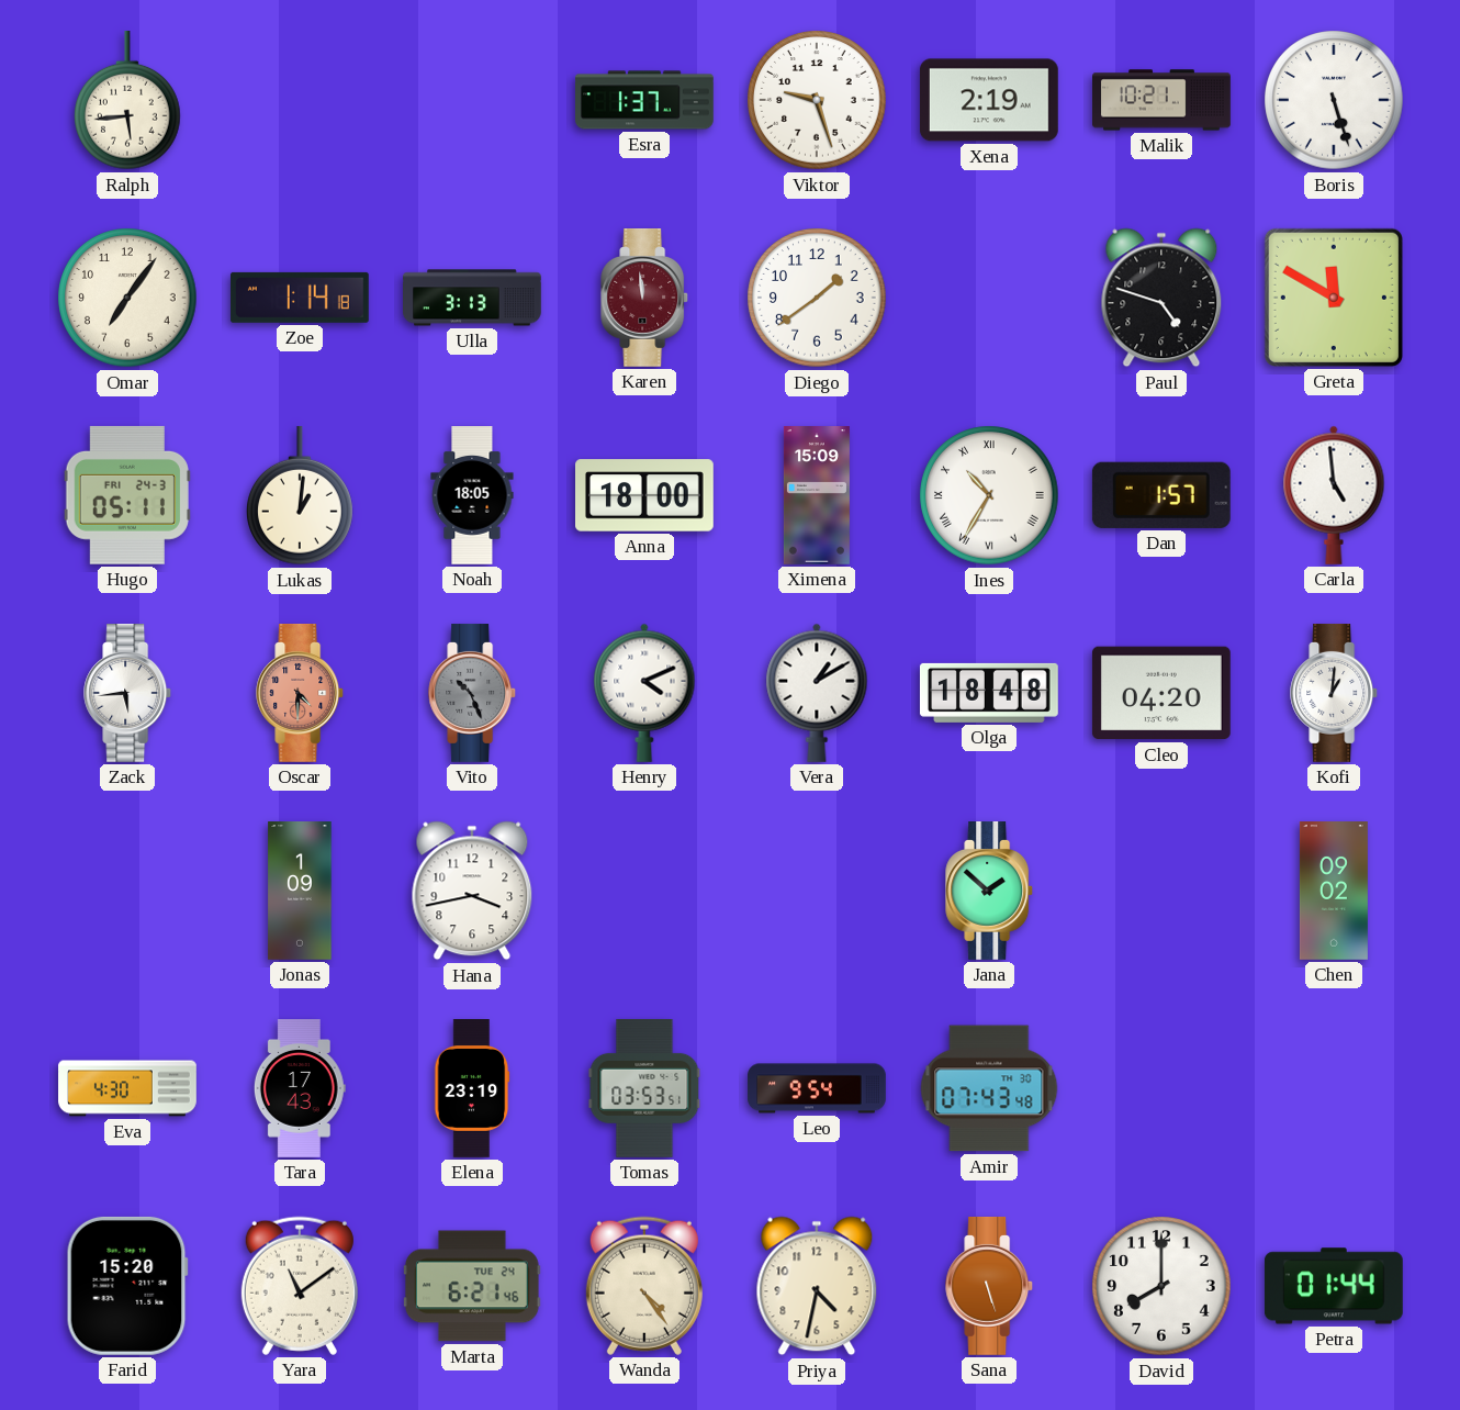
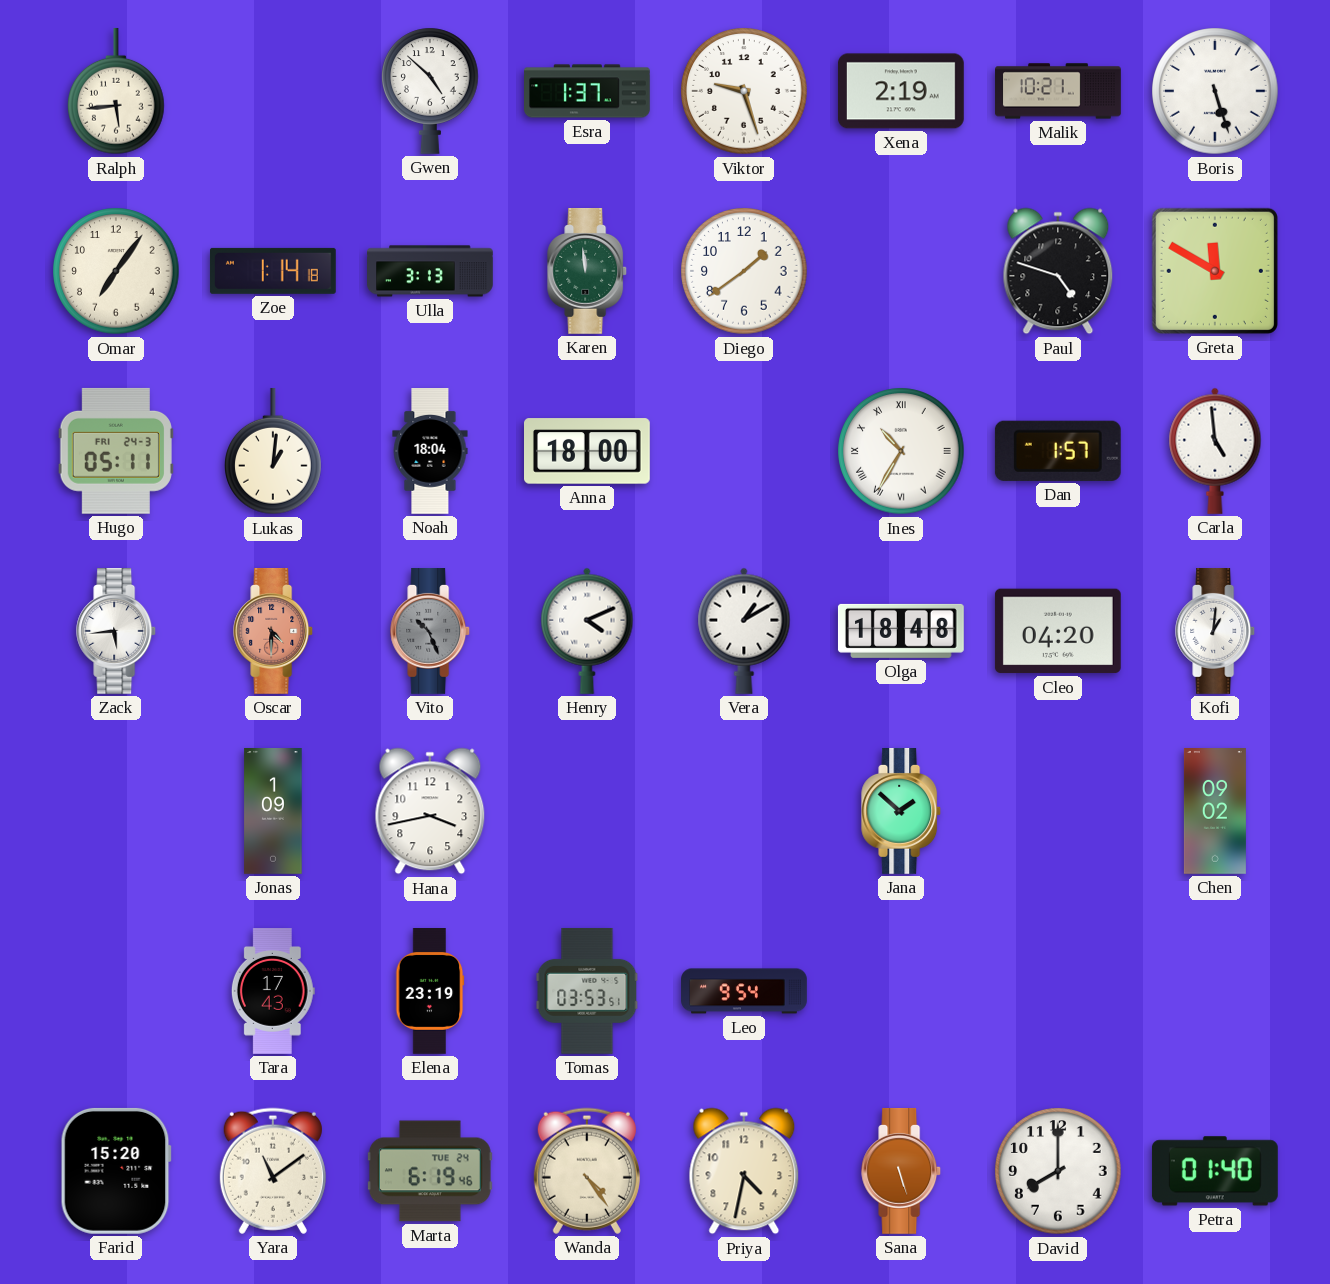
Gwen: none -> 4:52
Karen dial: burgundy -> green
Noah: 18:05 -> 18:04
Ximena: 15:09 -> none
Eva: 4:30 -> none
Amir: 07:43 -> none
Marta: 6:21 -> 6:19
Petra: 01:44 -> 01:40
